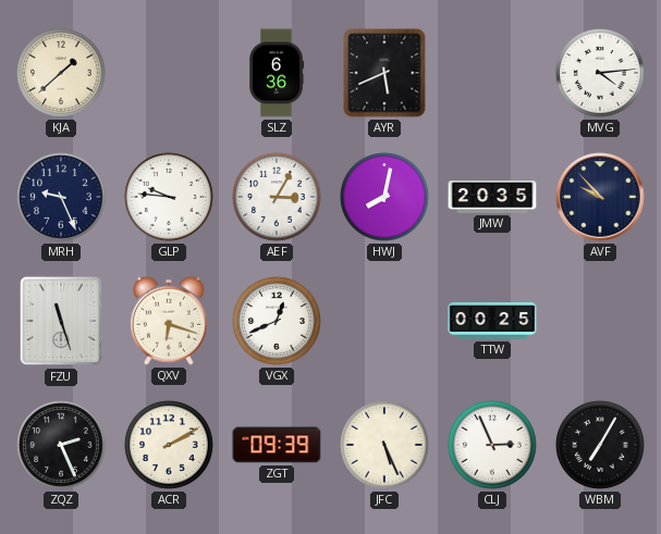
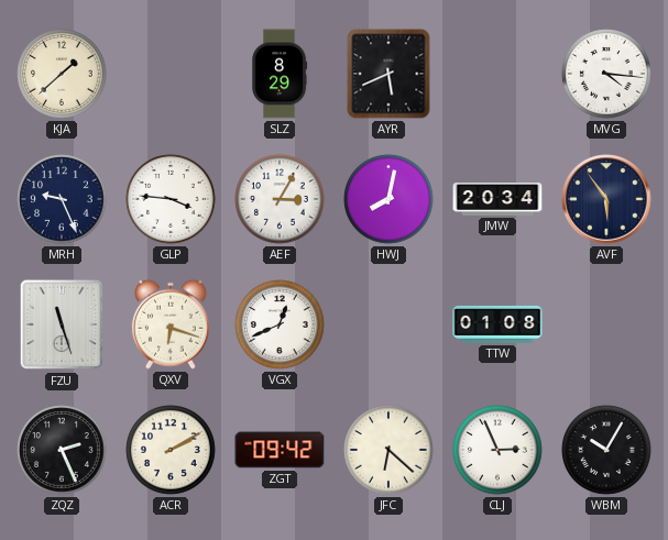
SLZ: 6:36 -> 8:29
MVG: 4:14 -> 4:16
GLP: 9:46 -> 3:46
JMW: 20:35 -> 20:34
AVF: 9:53 -> 5:54
TTW: 00:25 -> 01:08
ZGT: 09:39 -> 09:42
JFC: 5:26 -> 6:22
WBM: 7:05 -> 10:05
